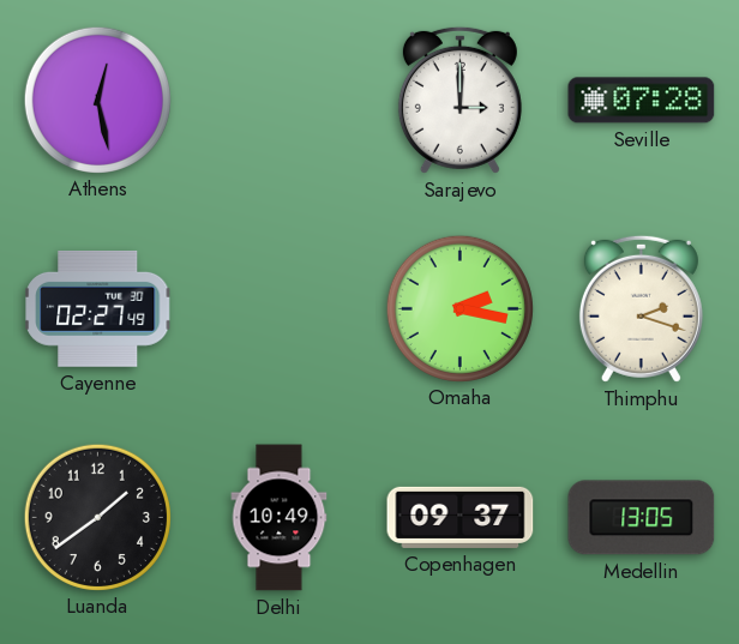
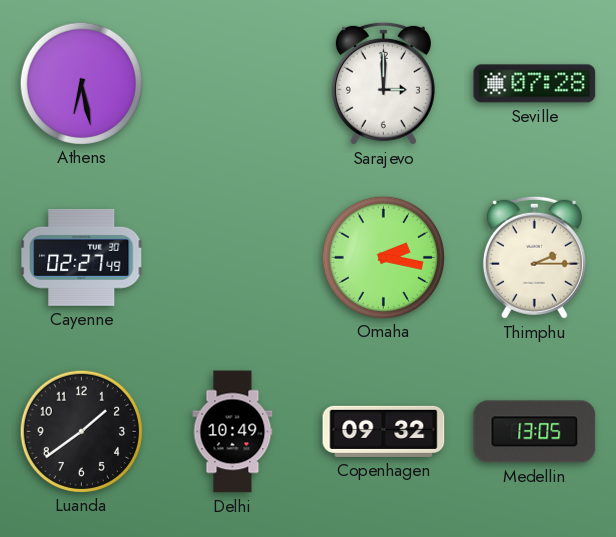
Athens: 12:28 -> 6:28
Thimphu: 2:18 -> 2:15
Copenhagen: 09:37 -> 09:32
